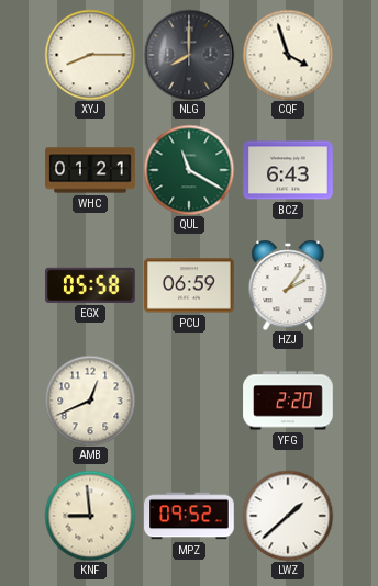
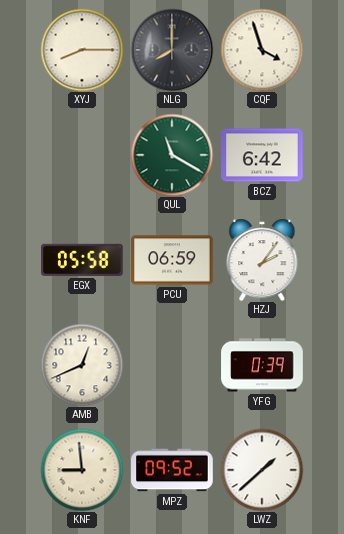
WHC: 01:21 -> none
BCZ: 6:43 -> 6:42
YFG: 2:20 -> 0:39
